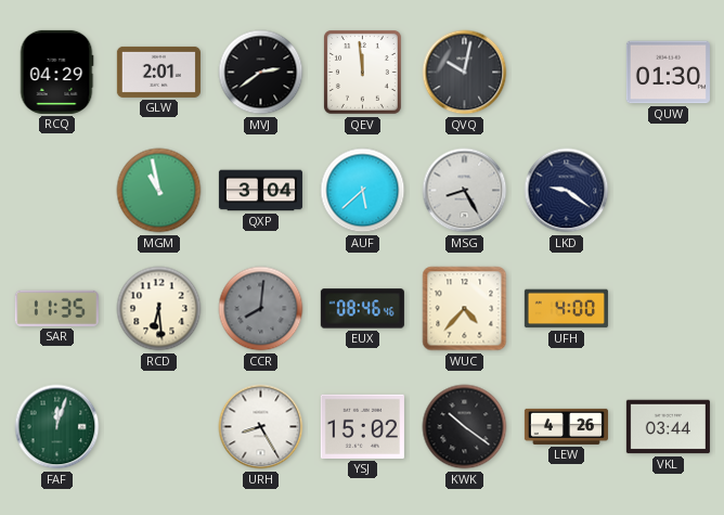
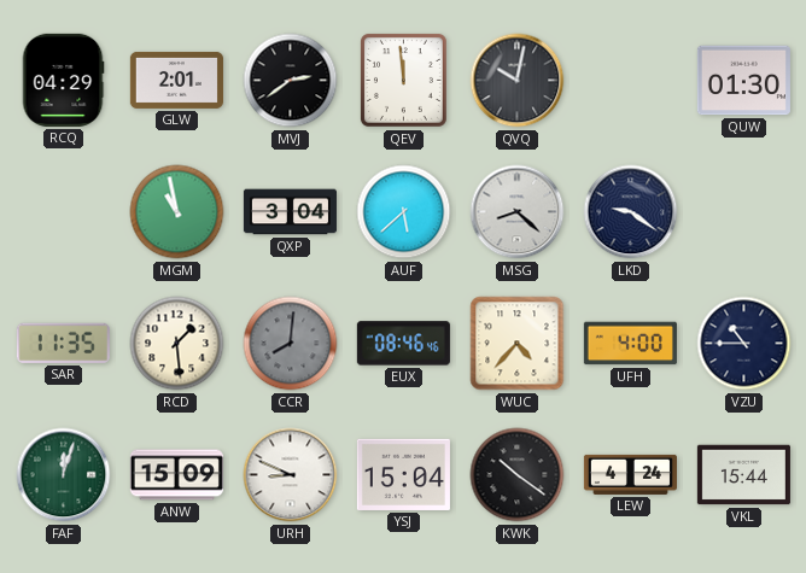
MSG: 8:25 -> 8:22
RCD: 6:29 -> 1:29
VZU: none -> 10:45
ANW: none -> 15:09
URH: 8:25 -> 8:49
YSJ: 15:02 -> 15:04
LEW: 4:26 -> 4:24
VKL: 03:44 -> 15:44
